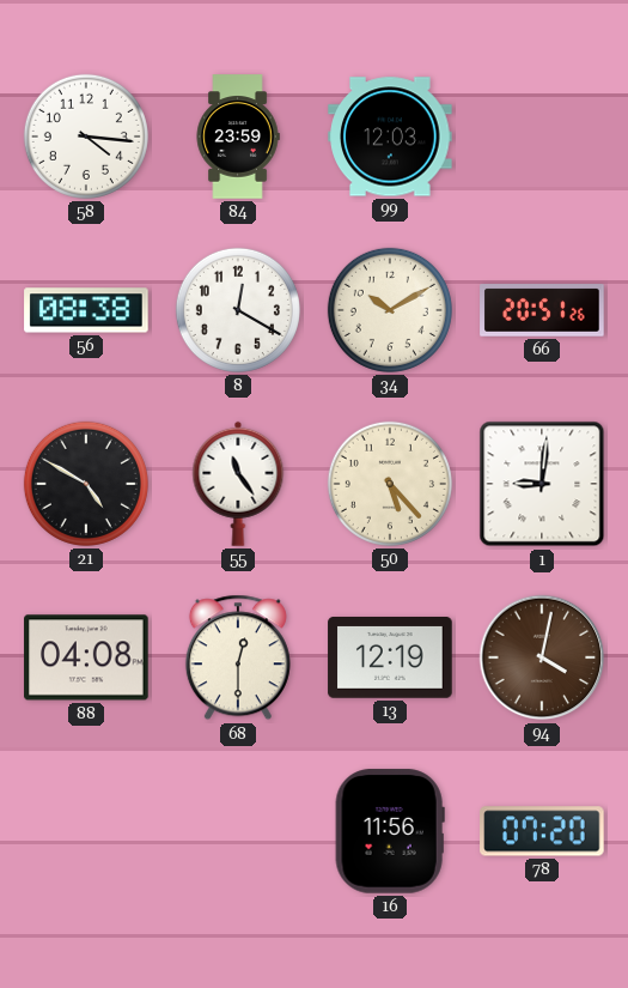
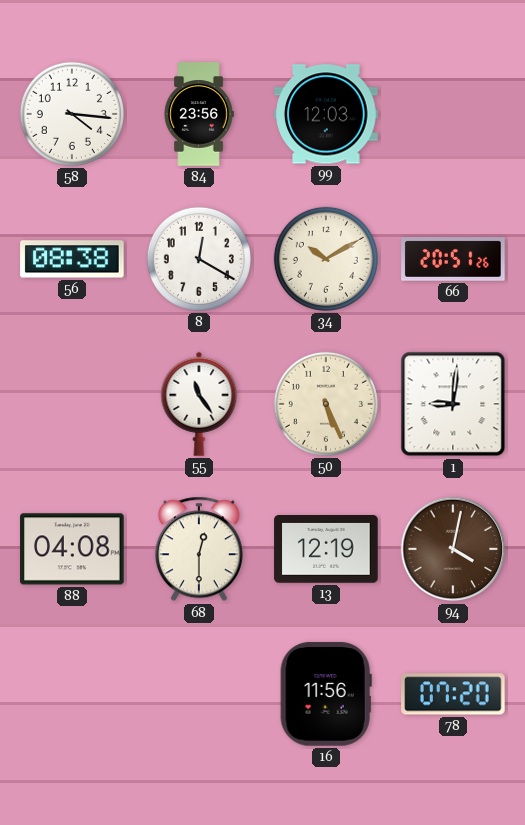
84: 23:59 -> 23:56
21: 4:50 -> none
50: 5:23 -> 5:26
